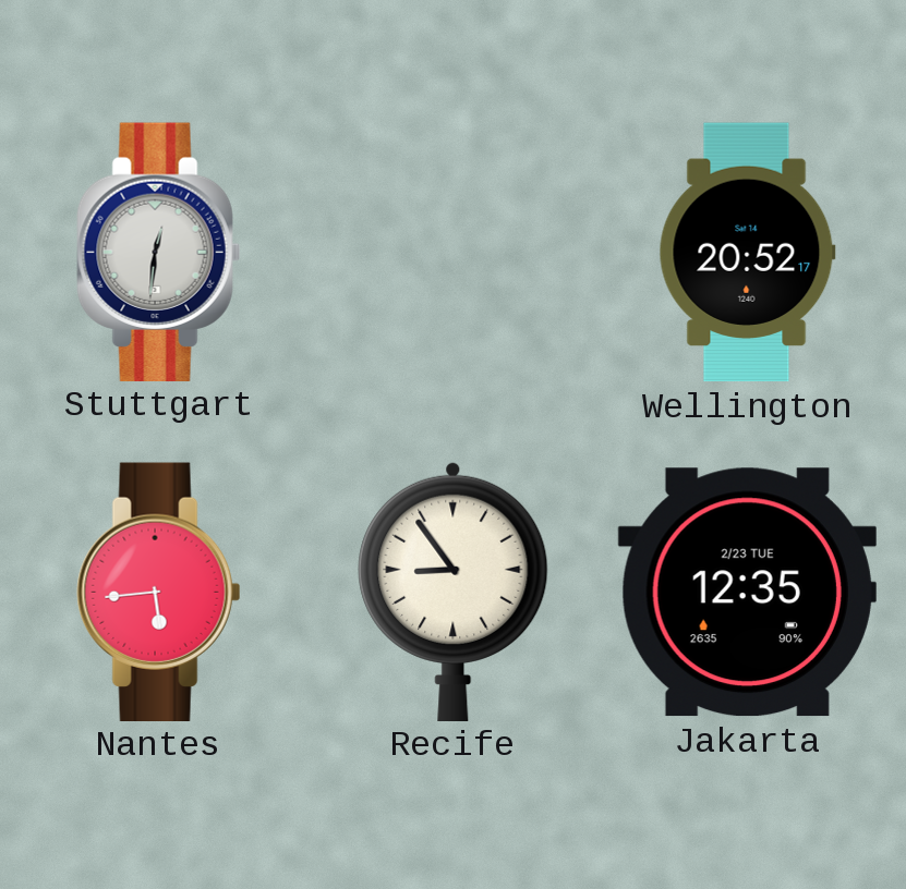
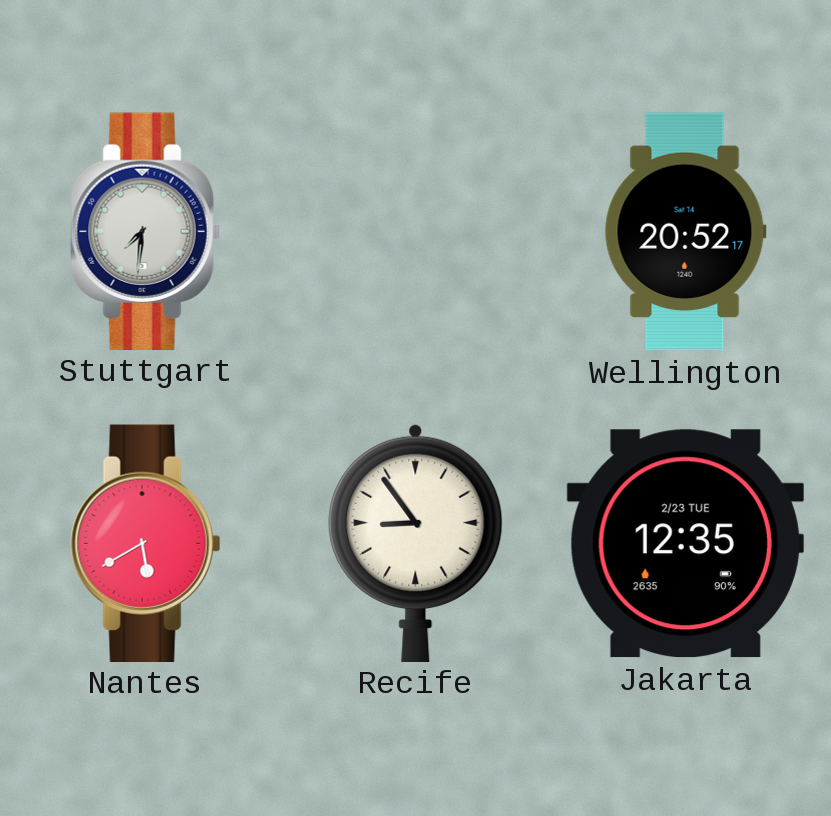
Stuttgart: 12:31 -> 7:31
Nantes: 5:44 -> 5:40
